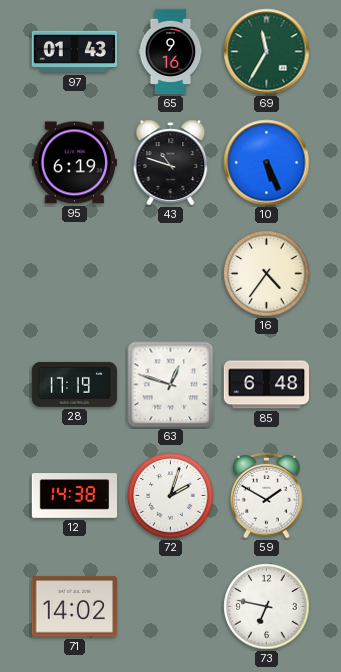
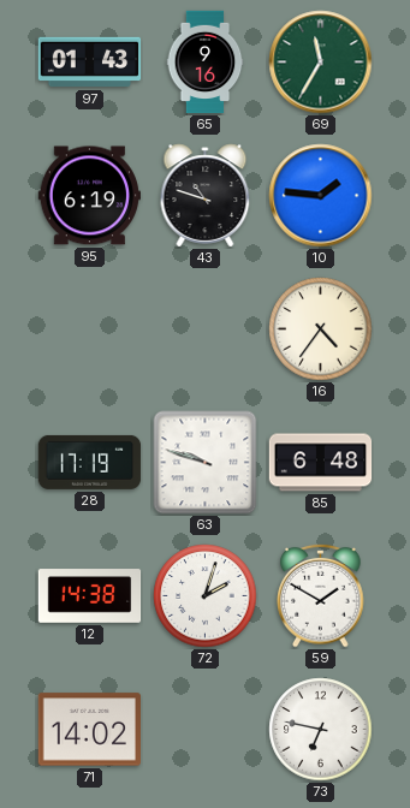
10: 5:26 -> 1:46
63: 12:48 -> 9:48
